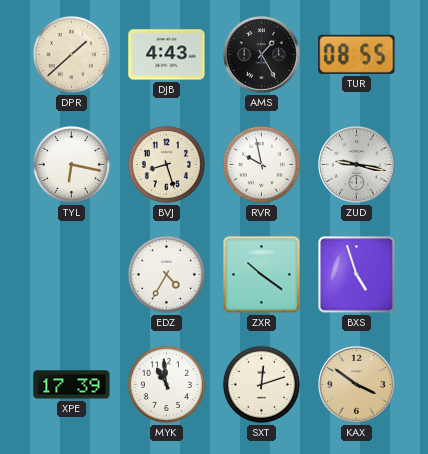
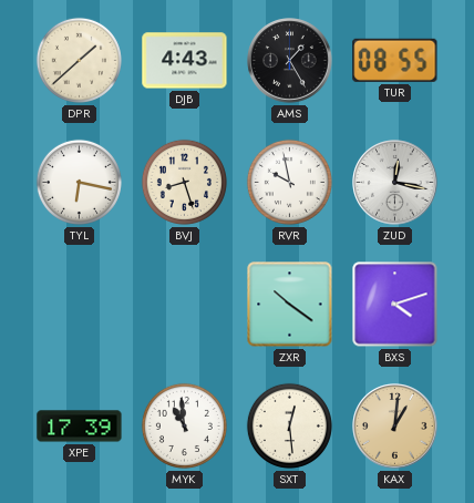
ZUD: 9:17 -> 12:17
EDZ: 4:35 -> none
BXS: 4:57 -> 4:12
SXT: 12:12 -> 12:29
KAX: 3:51 -> 1:01
